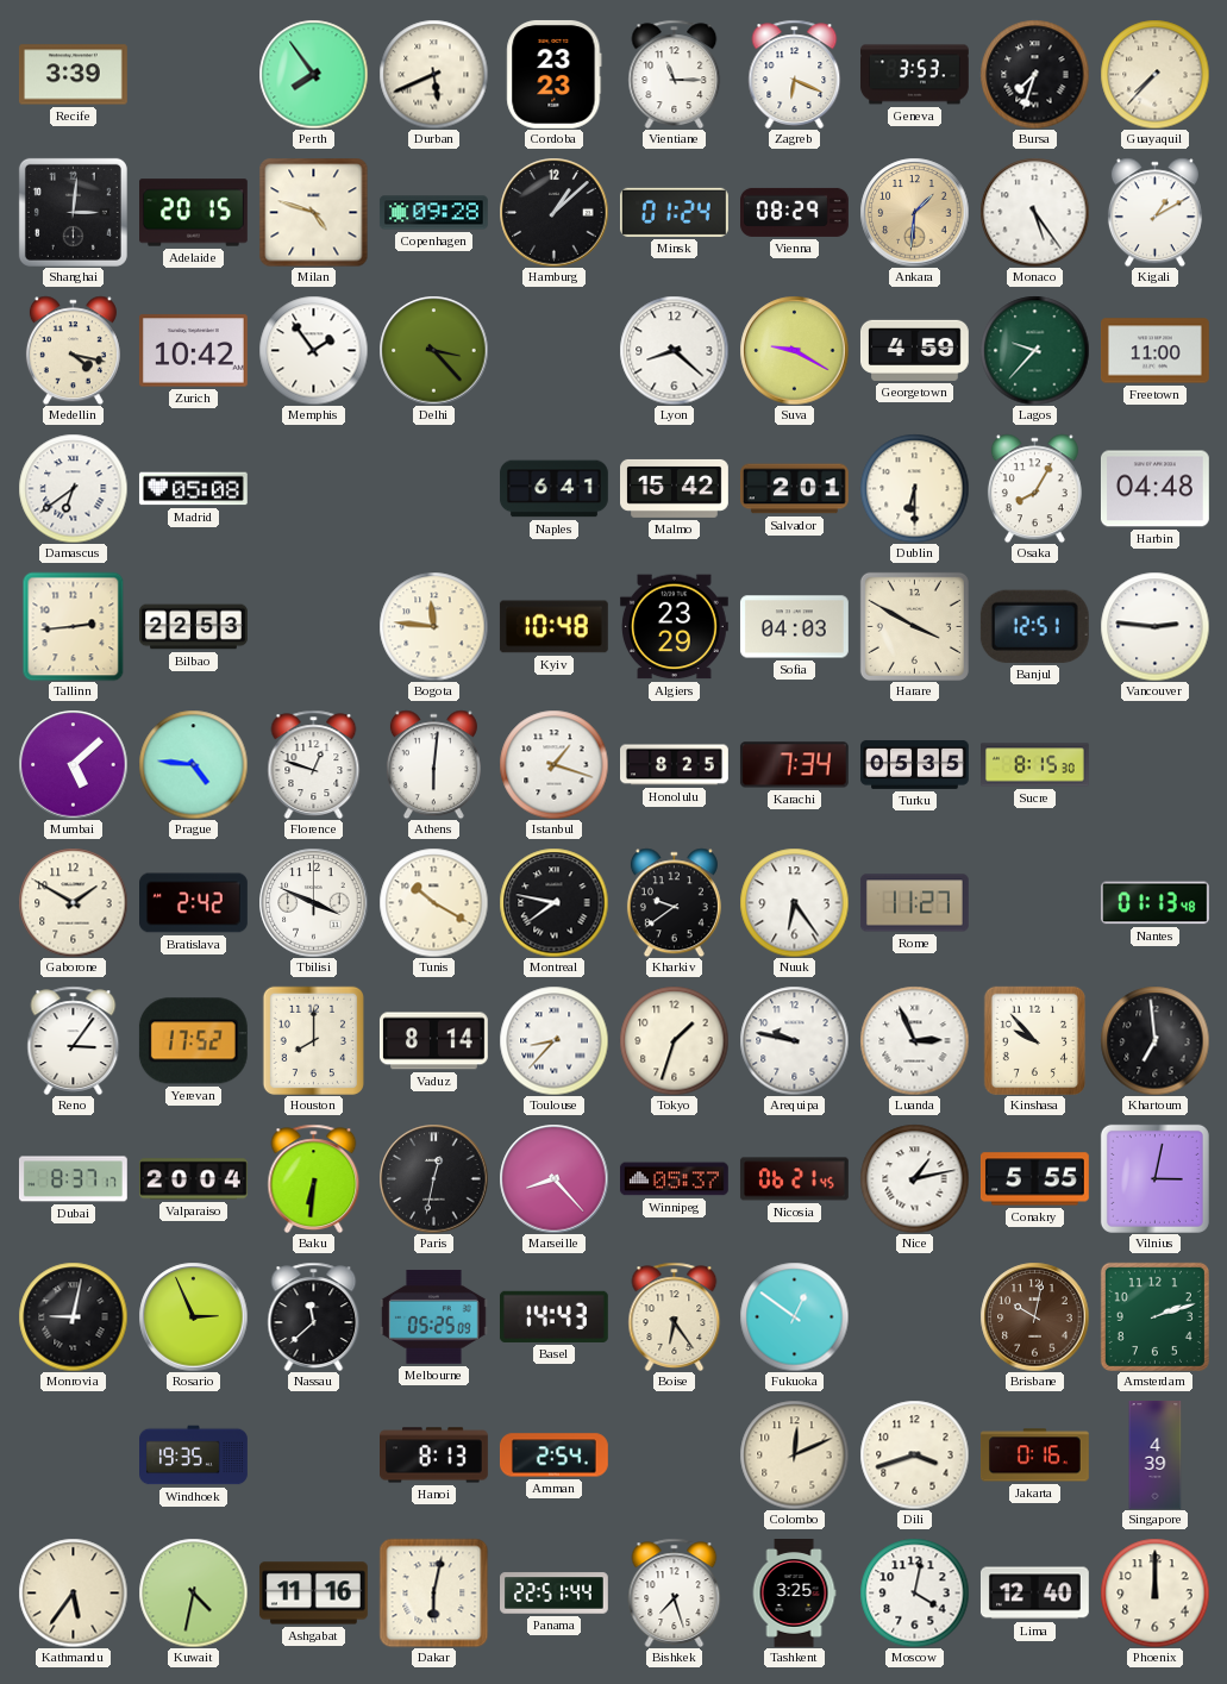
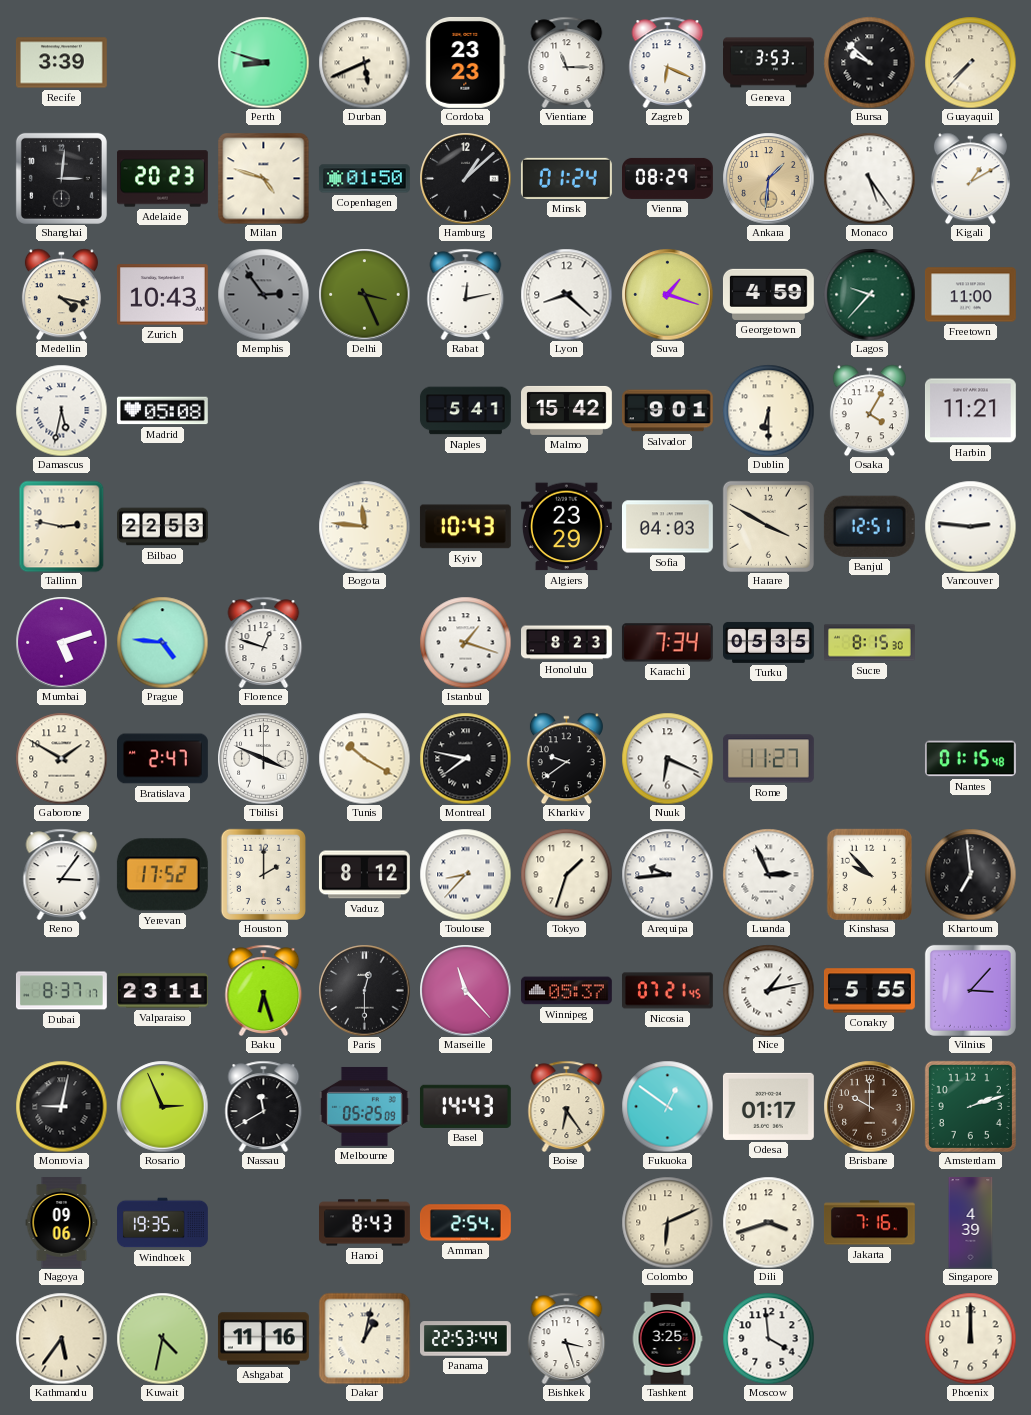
Perth: 7:54 -> 8:48
Bursa: 7:33 -> 9:52
Adelaide: 20:15 -> 20:23
Copenhagen: 09:28 -> 01:50
Zurich: 10:42 -> 10:43
Memphis: 1:54 -> 2:54
Memphis dial: white -> grey
Delhi: 3:23 -> 3:26
Rabat: none -> 12:13
Suva: 9:20 -> 1:18
Damascus: 6:39 -> 5:32
Naples: 6:41 -> 5:41
Salvador: 2:01 -> 9:01
Osaka: 8:05 -> 4:05
Harbin: 04:48 -> 11:21
Tallinn: 2:44 -> 2:47
Kyiv: 10:48 -> 10:43
Mumbai: 5:08 -> 5:12
Athens: 6:01 -> none
Honolulu: 8:25 -> 8:23
Bratislava: 2:42 -> 2:47
Nuuk: 6:24 -> 6:19
Nantes: 01:13 -> 01:15
Houston: 8:00 -> 2:00
Vaduz: 8:14 -> 8:12
Arequipa: 9:47 -> 9:44
Valparaiso: 20:04 -> 23:11
Baku: 6:31 -> 6:27
Paris: 12:32 -> 12:30
Marseille: 8:23 -> 11:23
Nicosia: 06:21 -> 07:21
Vilnius: 3:02 -> 3:07
Nassau: 11:38 -> 11:40
Odesa: none -> 01:17
Brisbane: 10:02 -> 10:00
Nagoya: none -> 09:06
Hanoi: 8:13 -> 8:43
Colombo: 12:11 -> 6:11
Jakarta: 0:16 -> 7:16
Dakar: 6:02 -> 1:02
Panama: 22:51 -> 22:53
Bishkek: 7:27 -> 3:27
Moscow: 4:02 -> 3:59
Lima: 12:40 -> none
